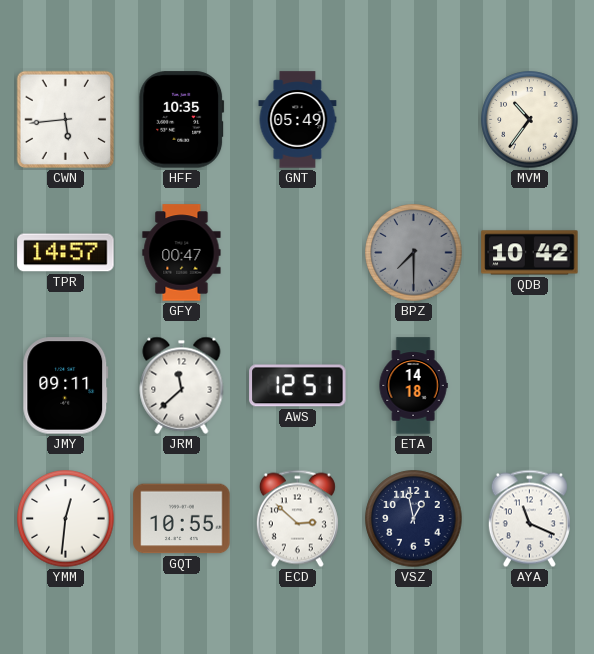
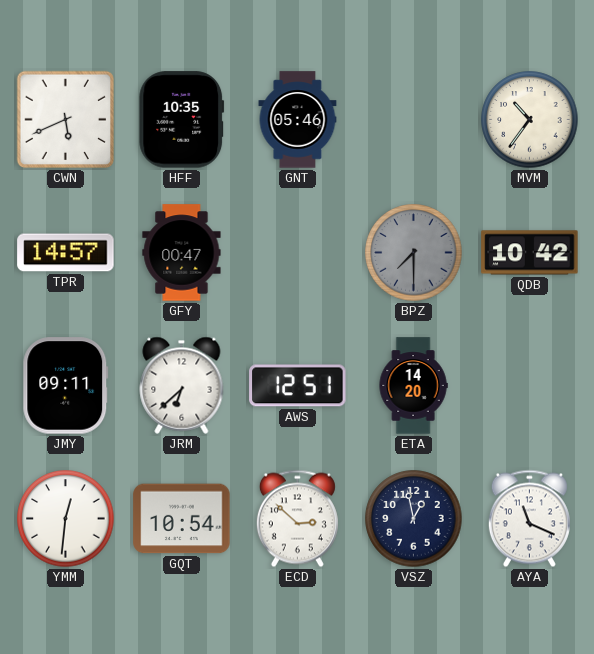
CWN: 5:44 -> 5:41
GNT: 05:49 -> 05:46
JRM: 11:38 -> 6:38
ETA: 14:18 -> 14:20
GQT: 10:55 -> 10:54
